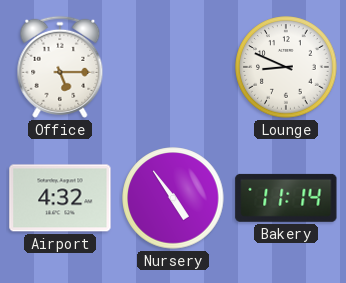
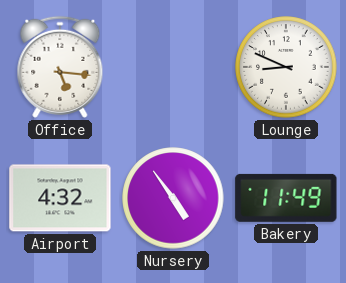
Office: 5:15 -> 5:16
Bakery: 11:14 -> 11:49
